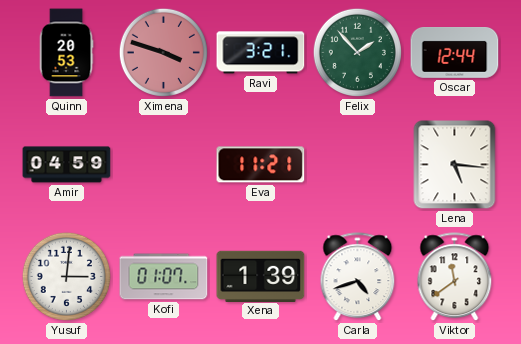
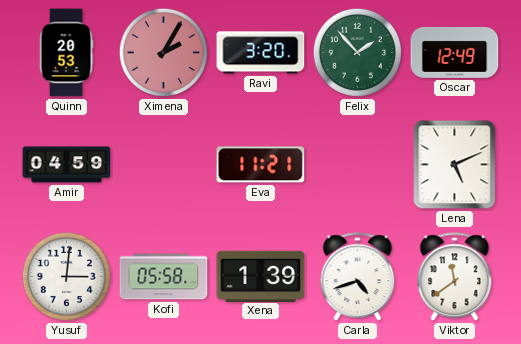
Ximena: 3:48 -> 2:05
Ravi: 3:21 -> 3:20
Oscar: 12:44 -> 12:49
Lena: 5:16 -> 5:11
Kofi: 01:07 -> 05:58
